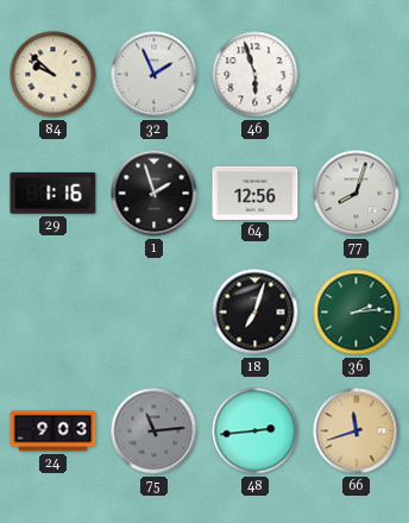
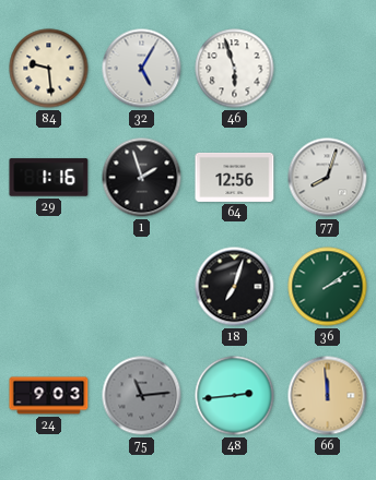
84: 9:52 -> 9:29
32: 1:56 -> 5:05
36: 2:14 -> 2:09
66: 11:42 -> 11:59
